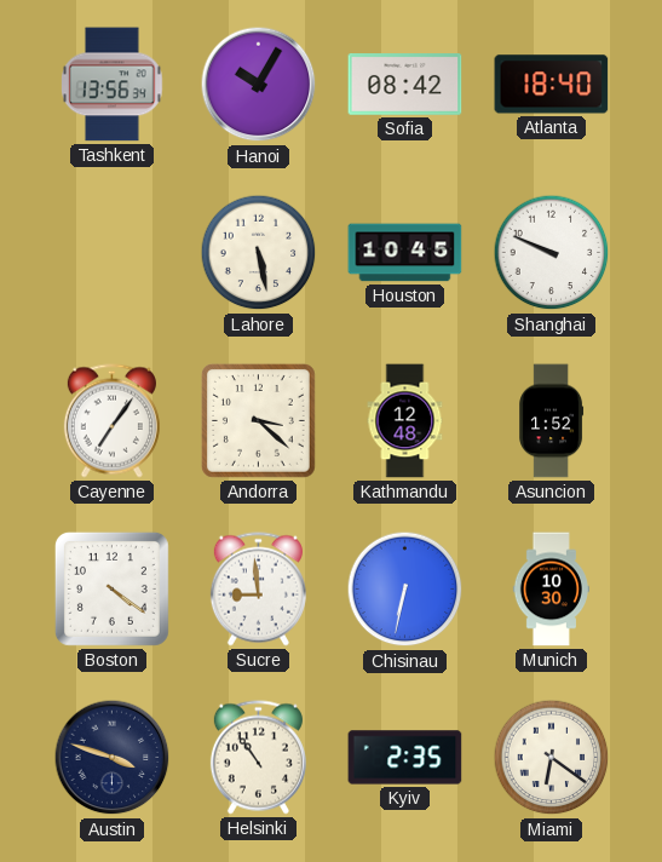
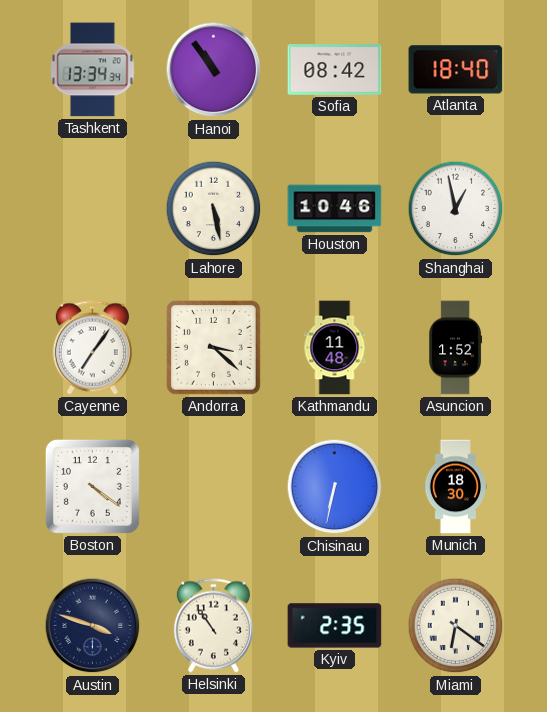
Tashkent: 13:56 -> 13:34
Hanoi: 10:05 -> 10:54
Houston: 10:45 -> 10:46
Shanghai: 9:49 -> 12:58
Kathmandu: 12:48 -> 11:48
Sucre: 8:59 -> none
Munich: 10:30 -> 18:30
